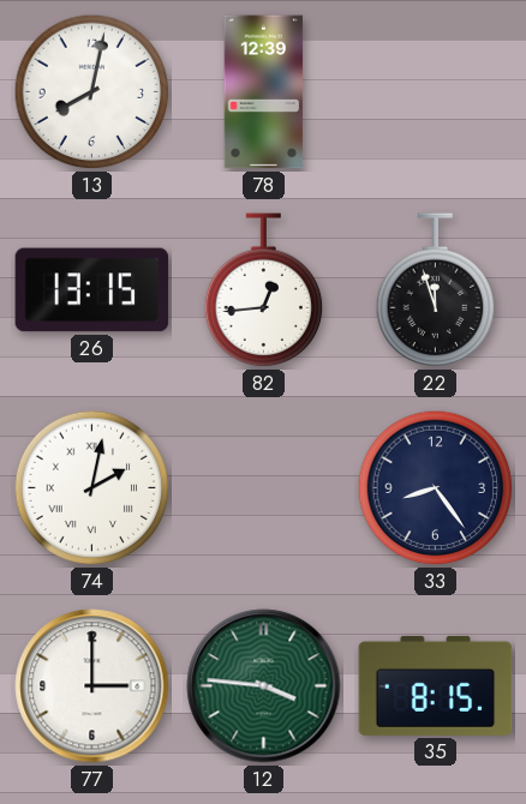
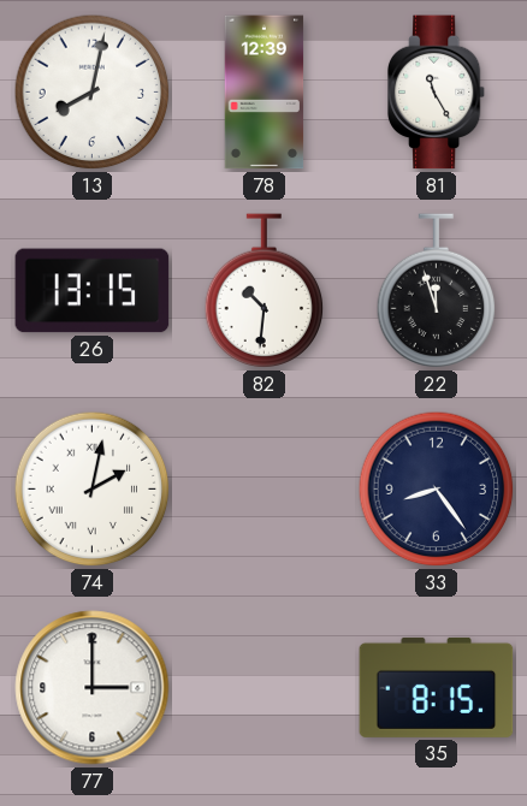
81: none -> 11:25
82: 12:44 -> 10:31
12: 3:46 -> none
